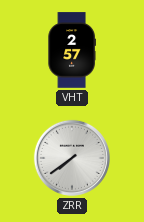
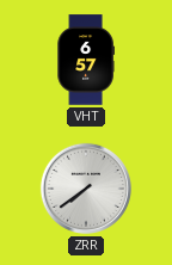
VHT: 2:57 -> 6:57
